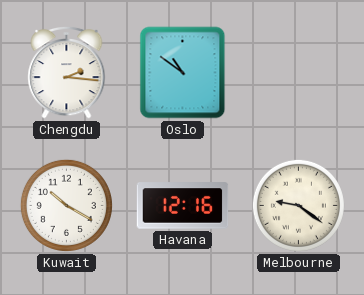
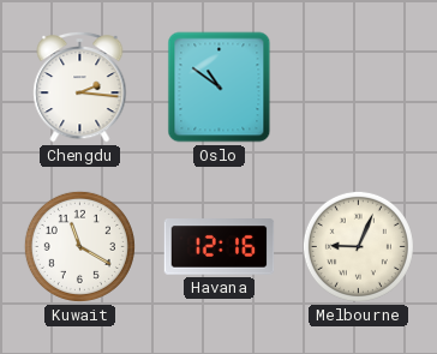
Kuwait: 10:20 -> 11:20
Melbourne: 9:21 -> 9:04
